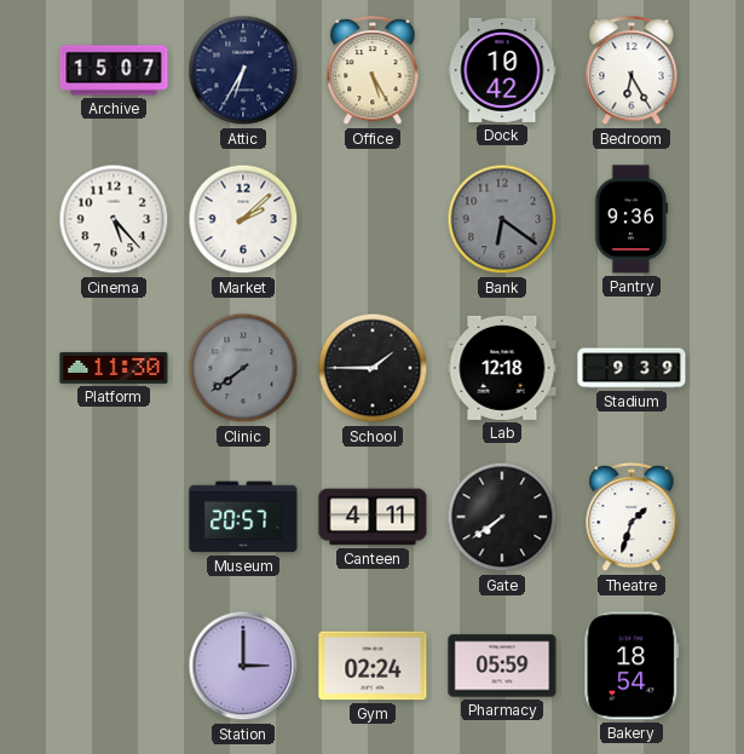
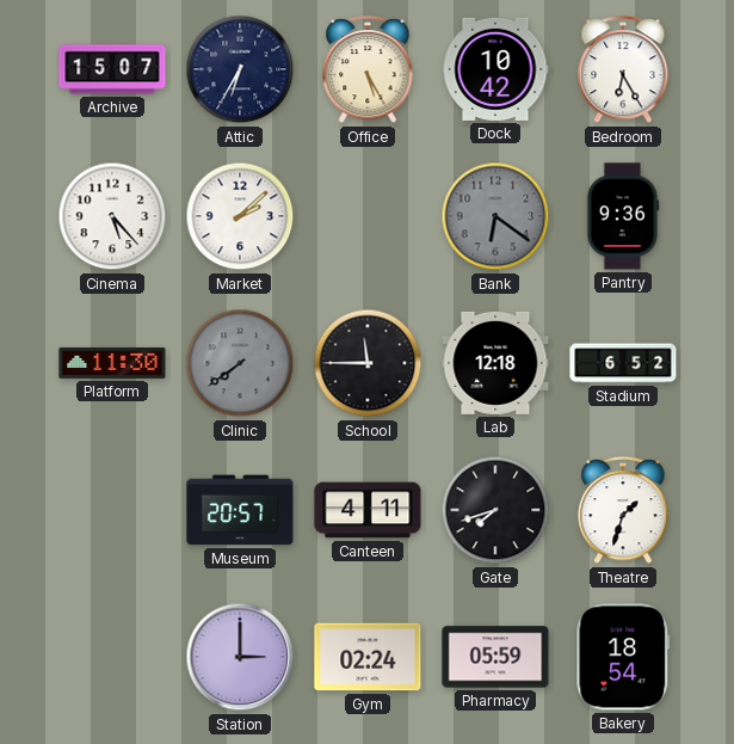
School: 1:45 -> 11:45
Stadium: 9:39 -> 6:52
Gate: 7:39 -> 7:42
